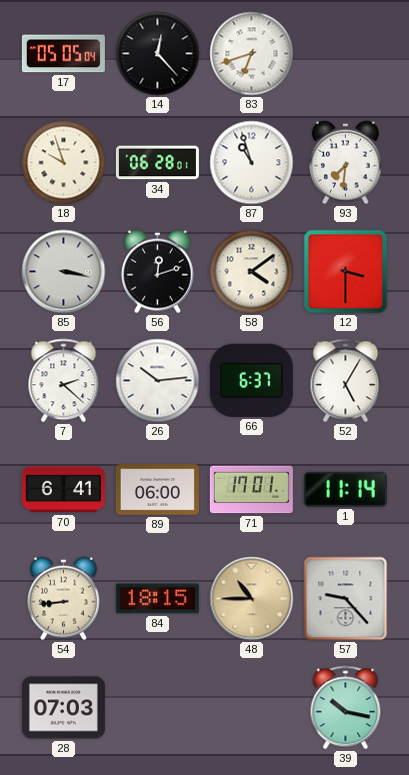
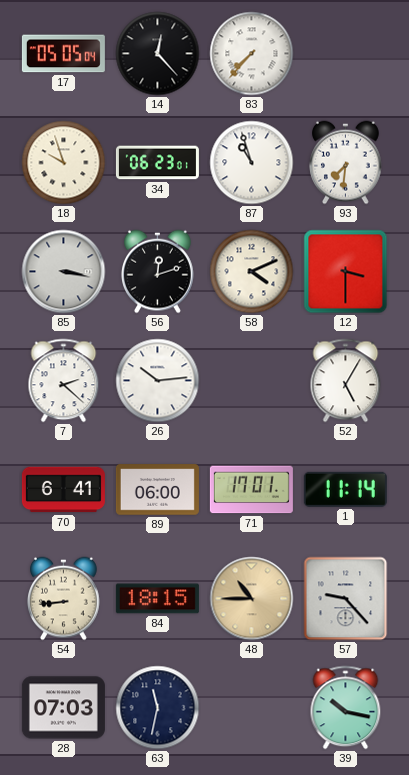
83: 6:42 -> 7:37
34: 06:28 -> 06:23
58: 4:09 -> 4:11
66: 6:37 -> none
63: none -> 11:32
